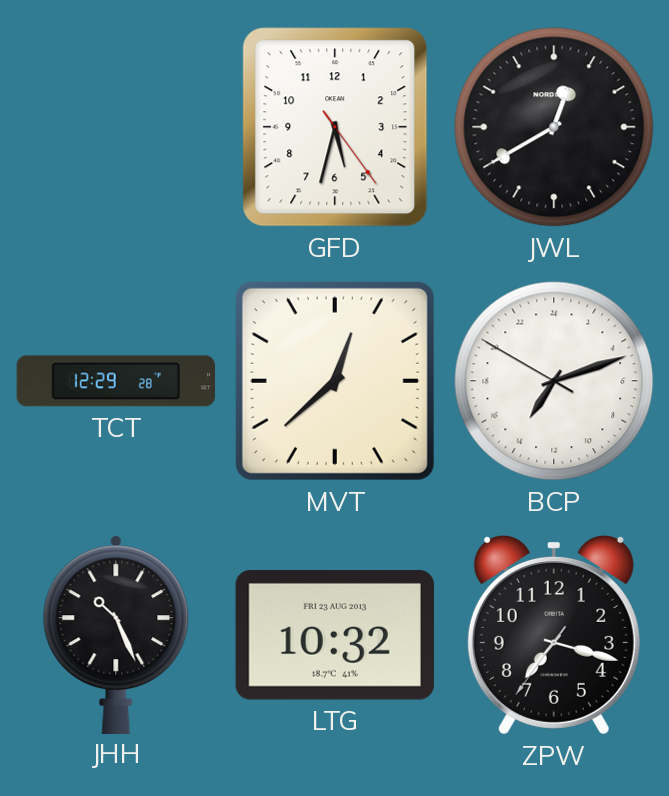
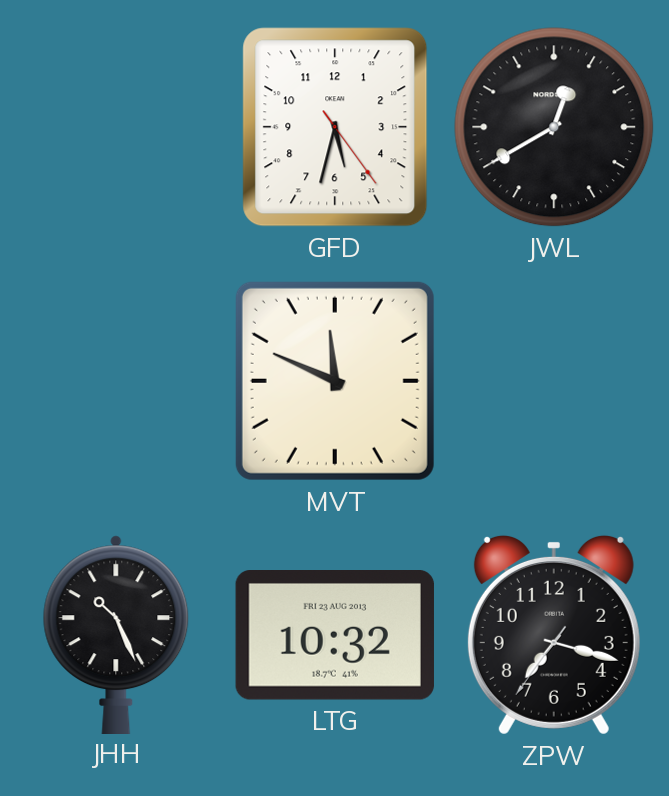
TCT: 12:29 -> none
MVT: 12:38 -> 11:49
BCP: 14:11 -> none
